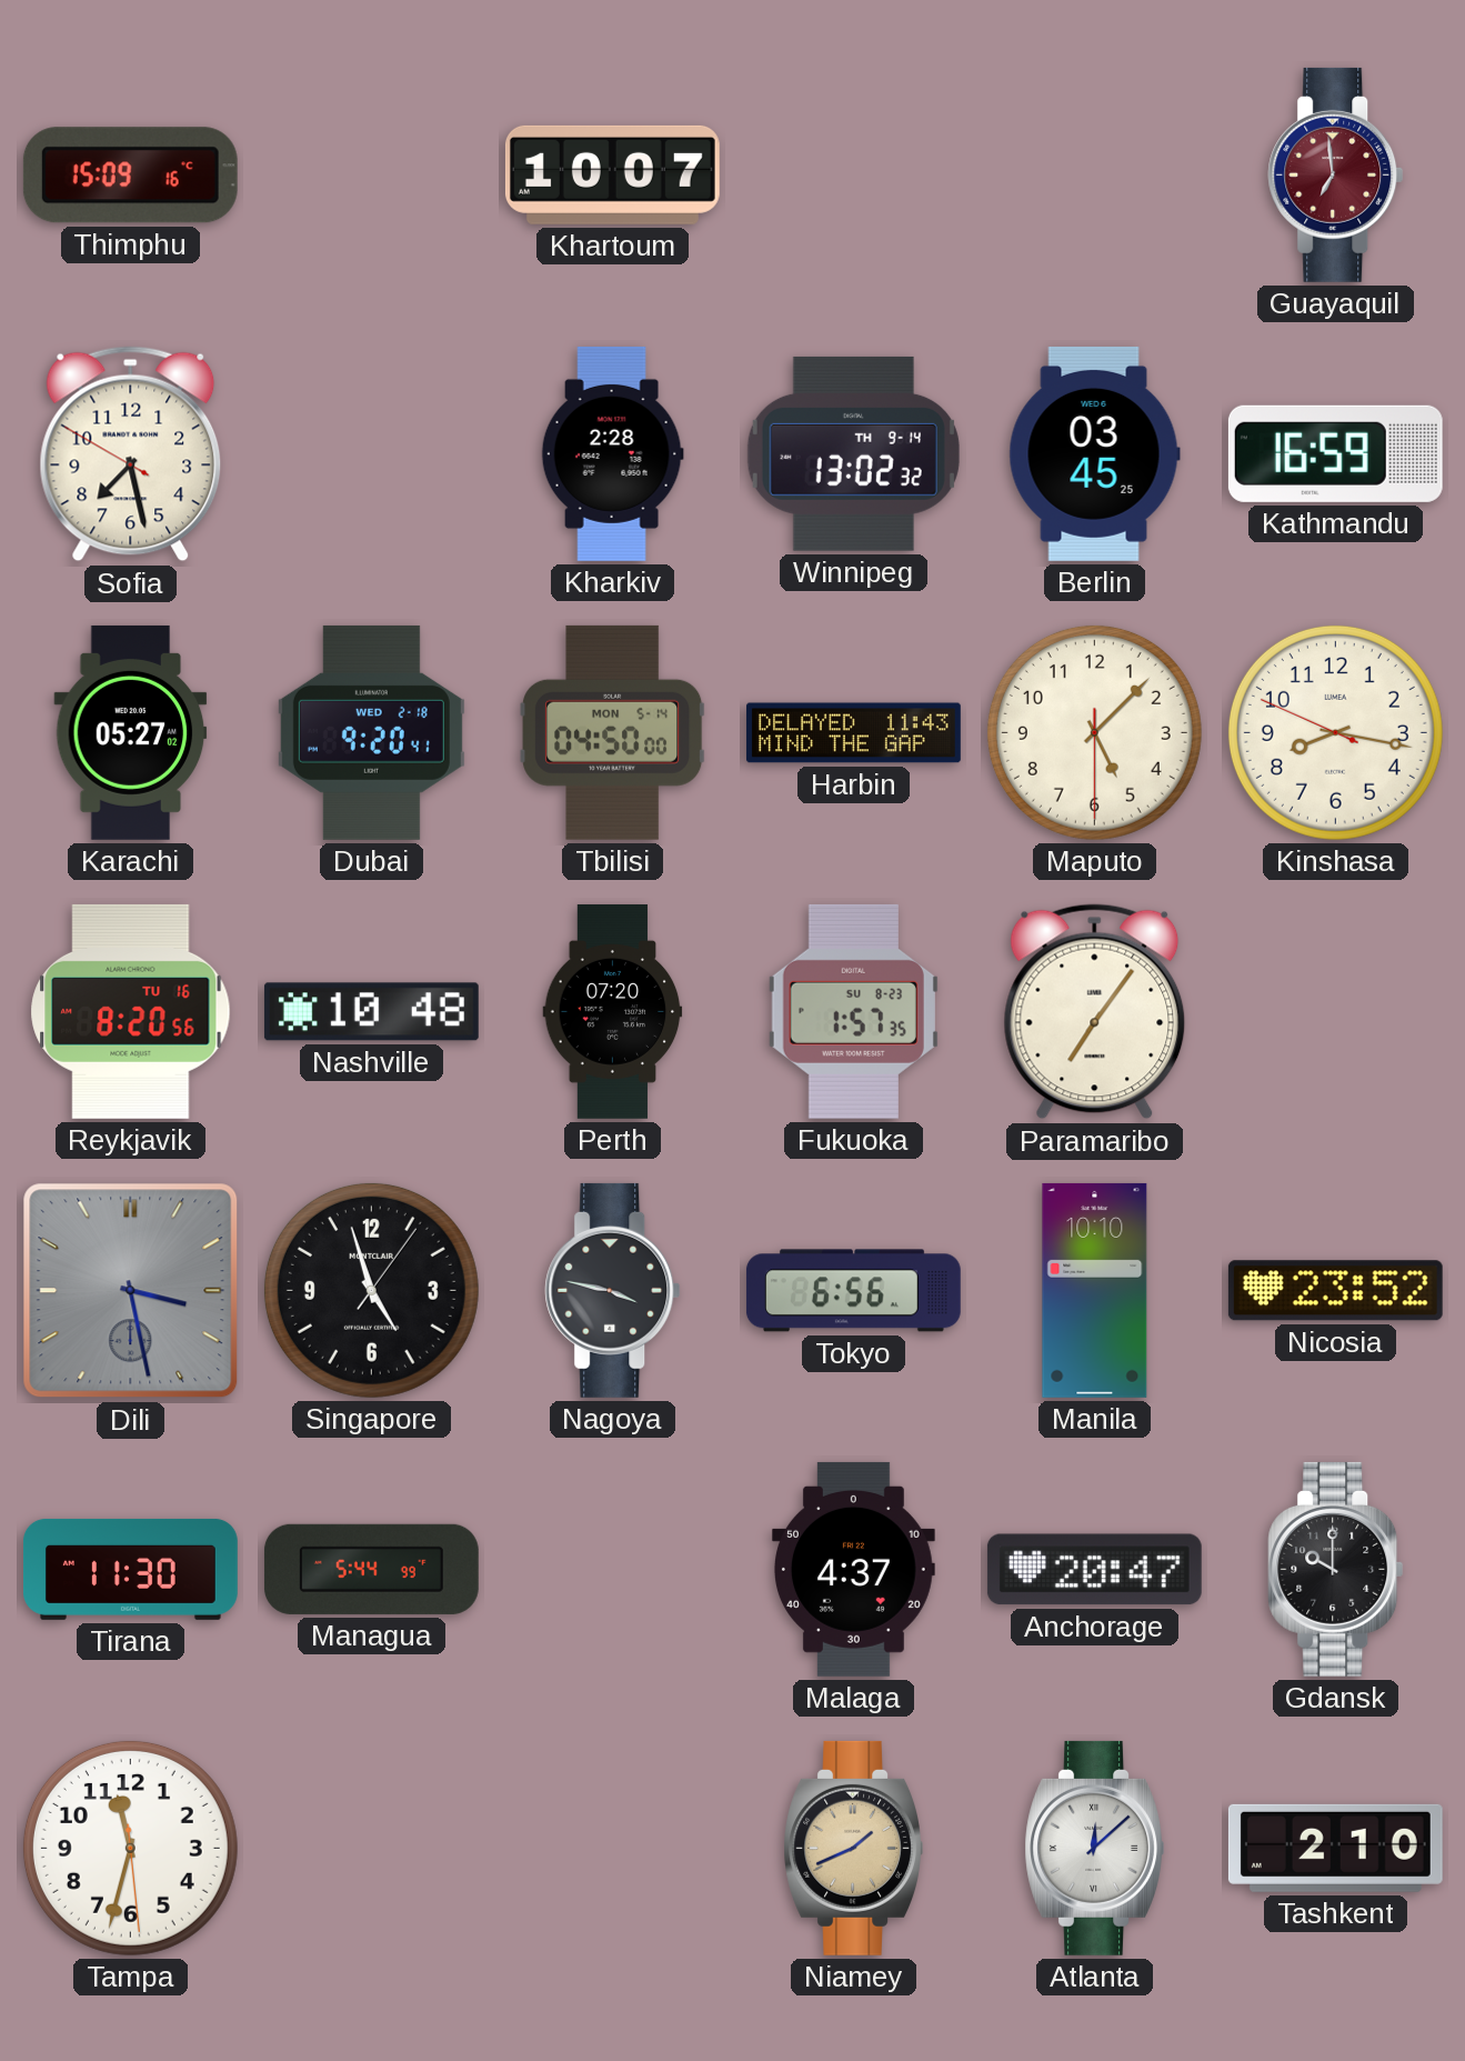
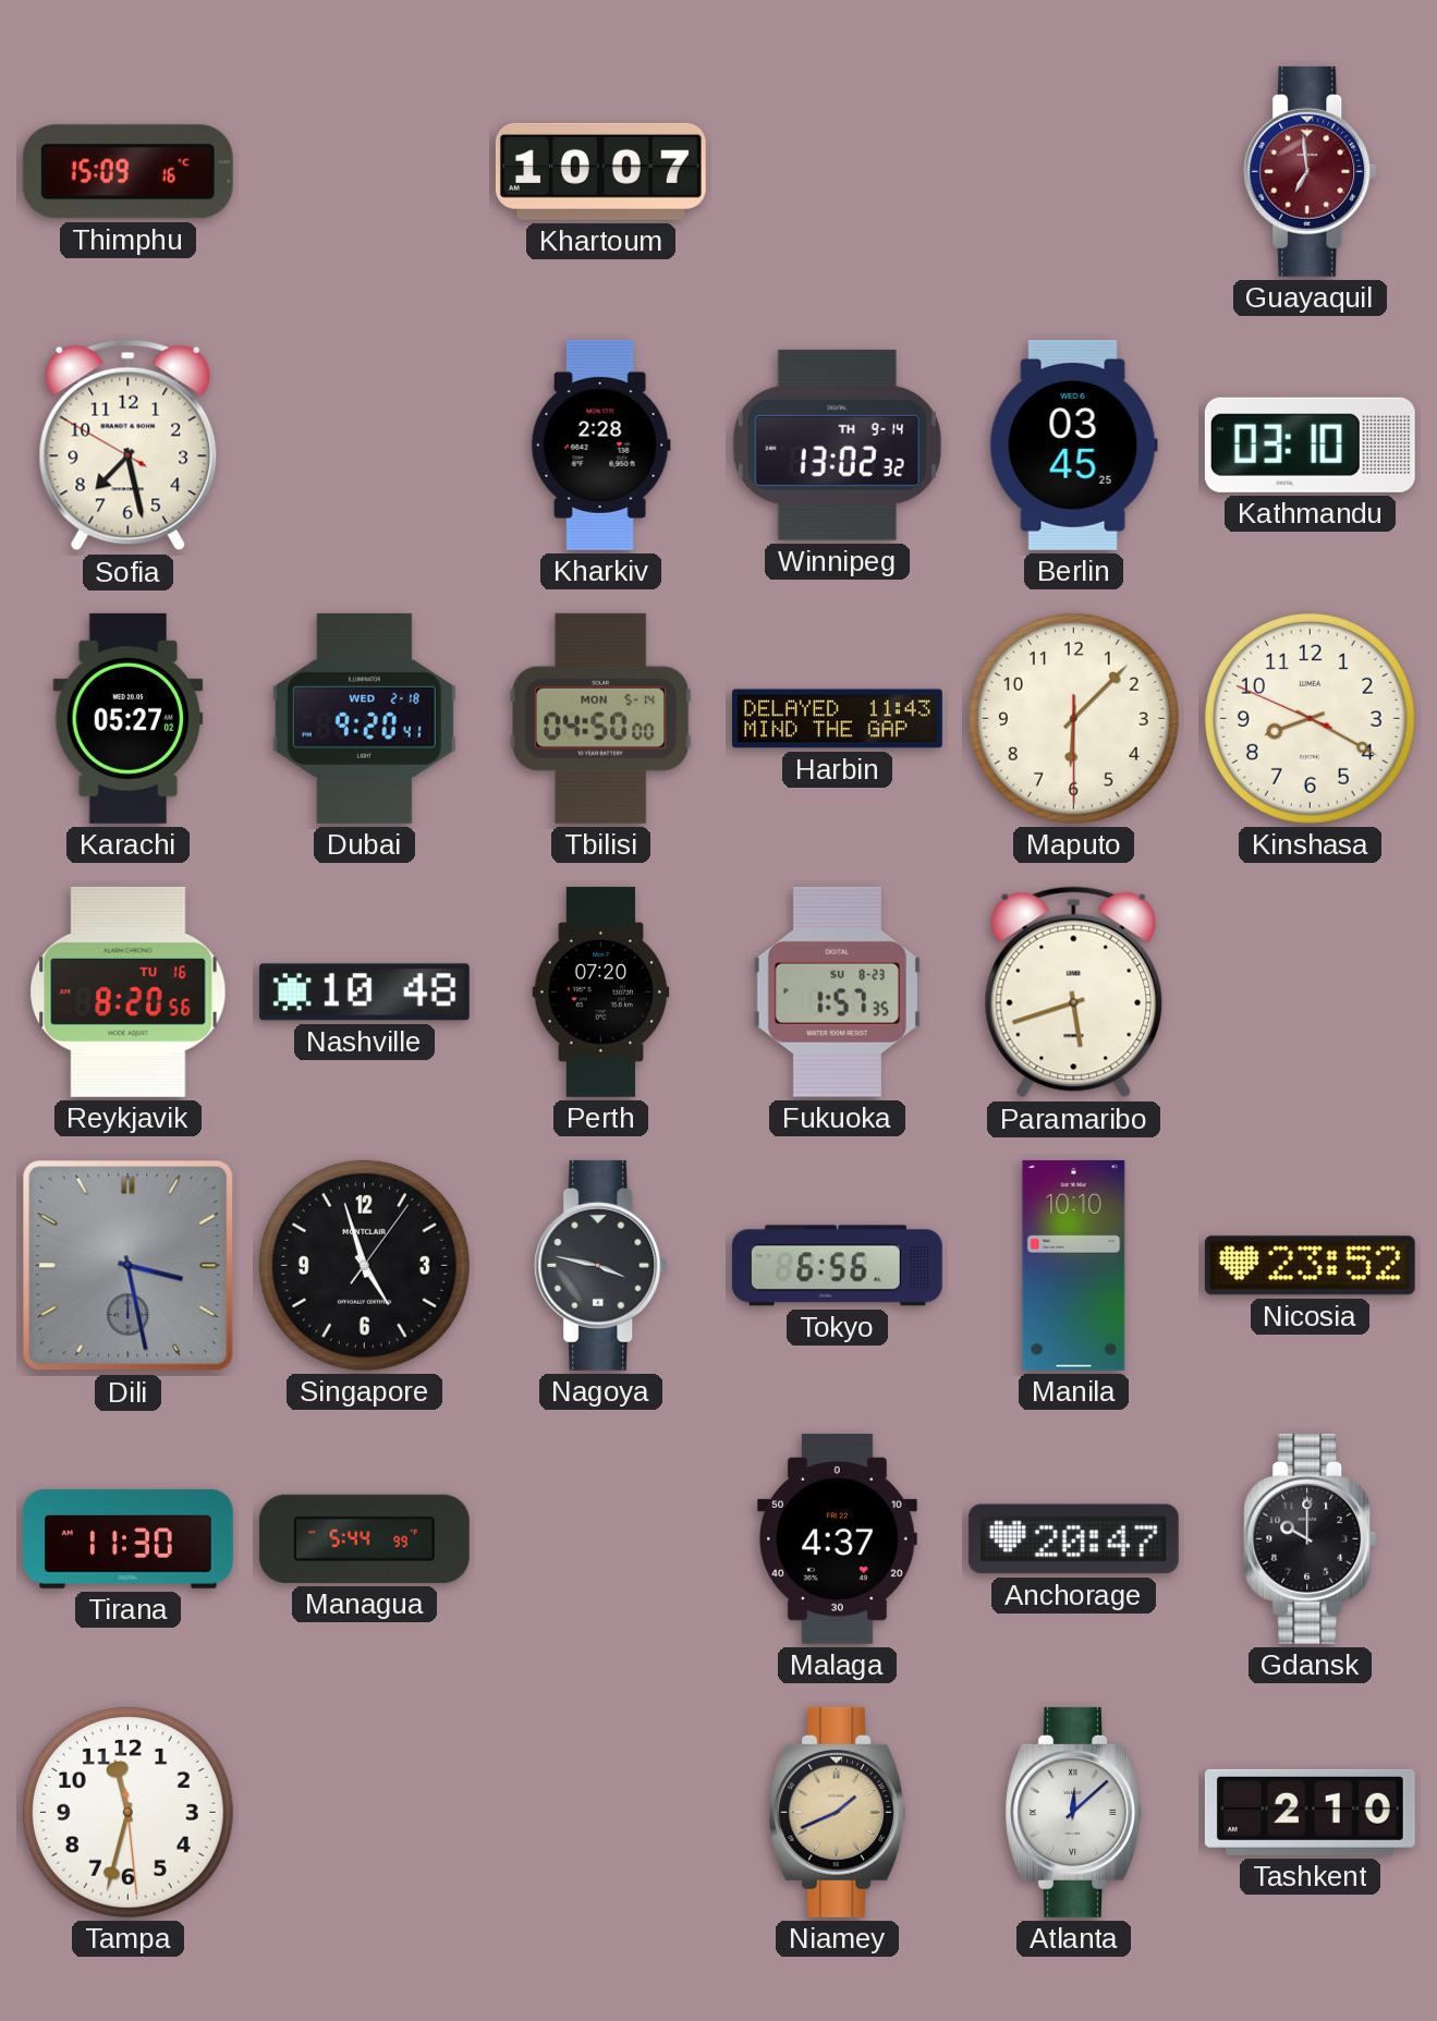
Kathmandu: 16:59 -> 03:10
Maputo: 5:07 -> 6:07
Kinshasa: 8:16 -> 8:19
Paramaribo: 7:06 -> 5:42
